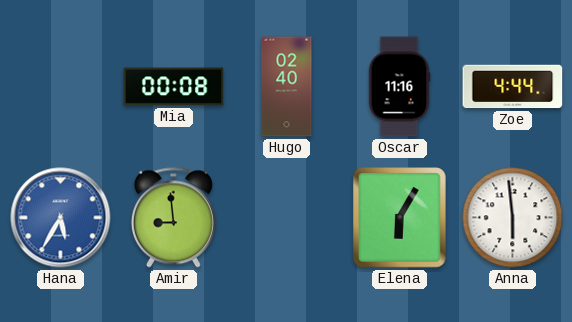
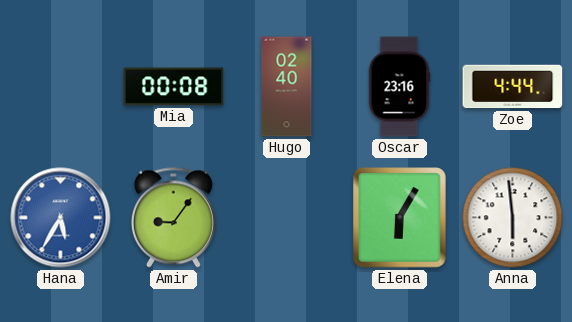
Oscar: 11:16 -> 23:16
Amir: 8:59 -> 9:06
